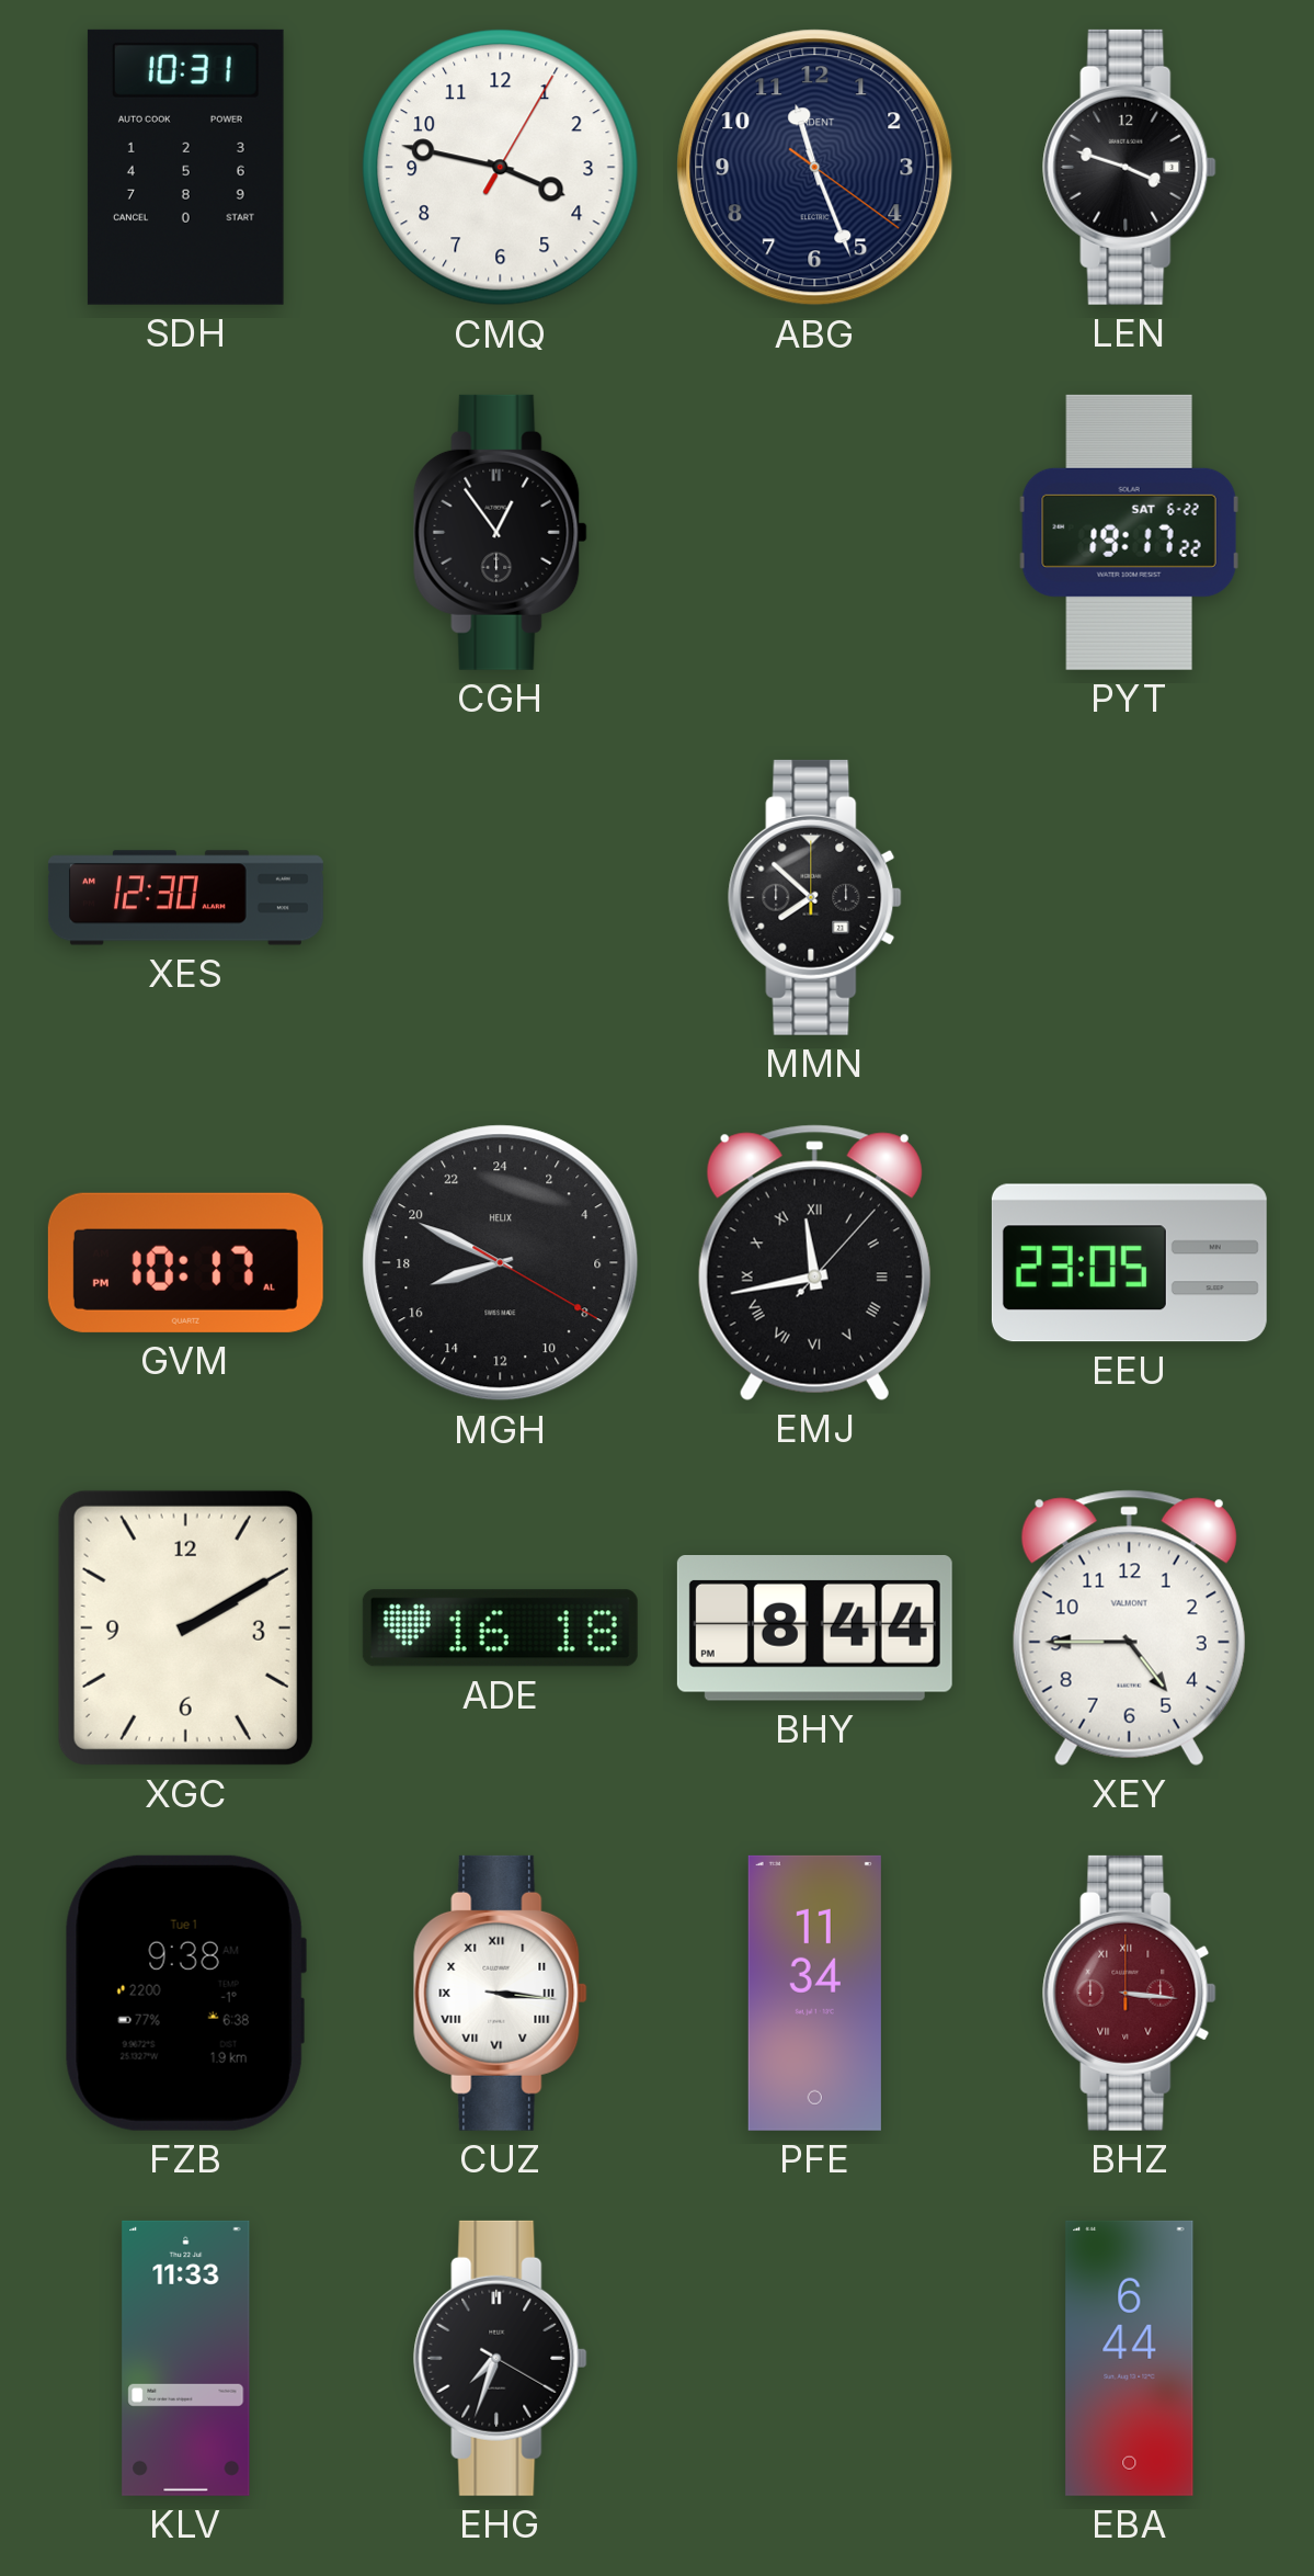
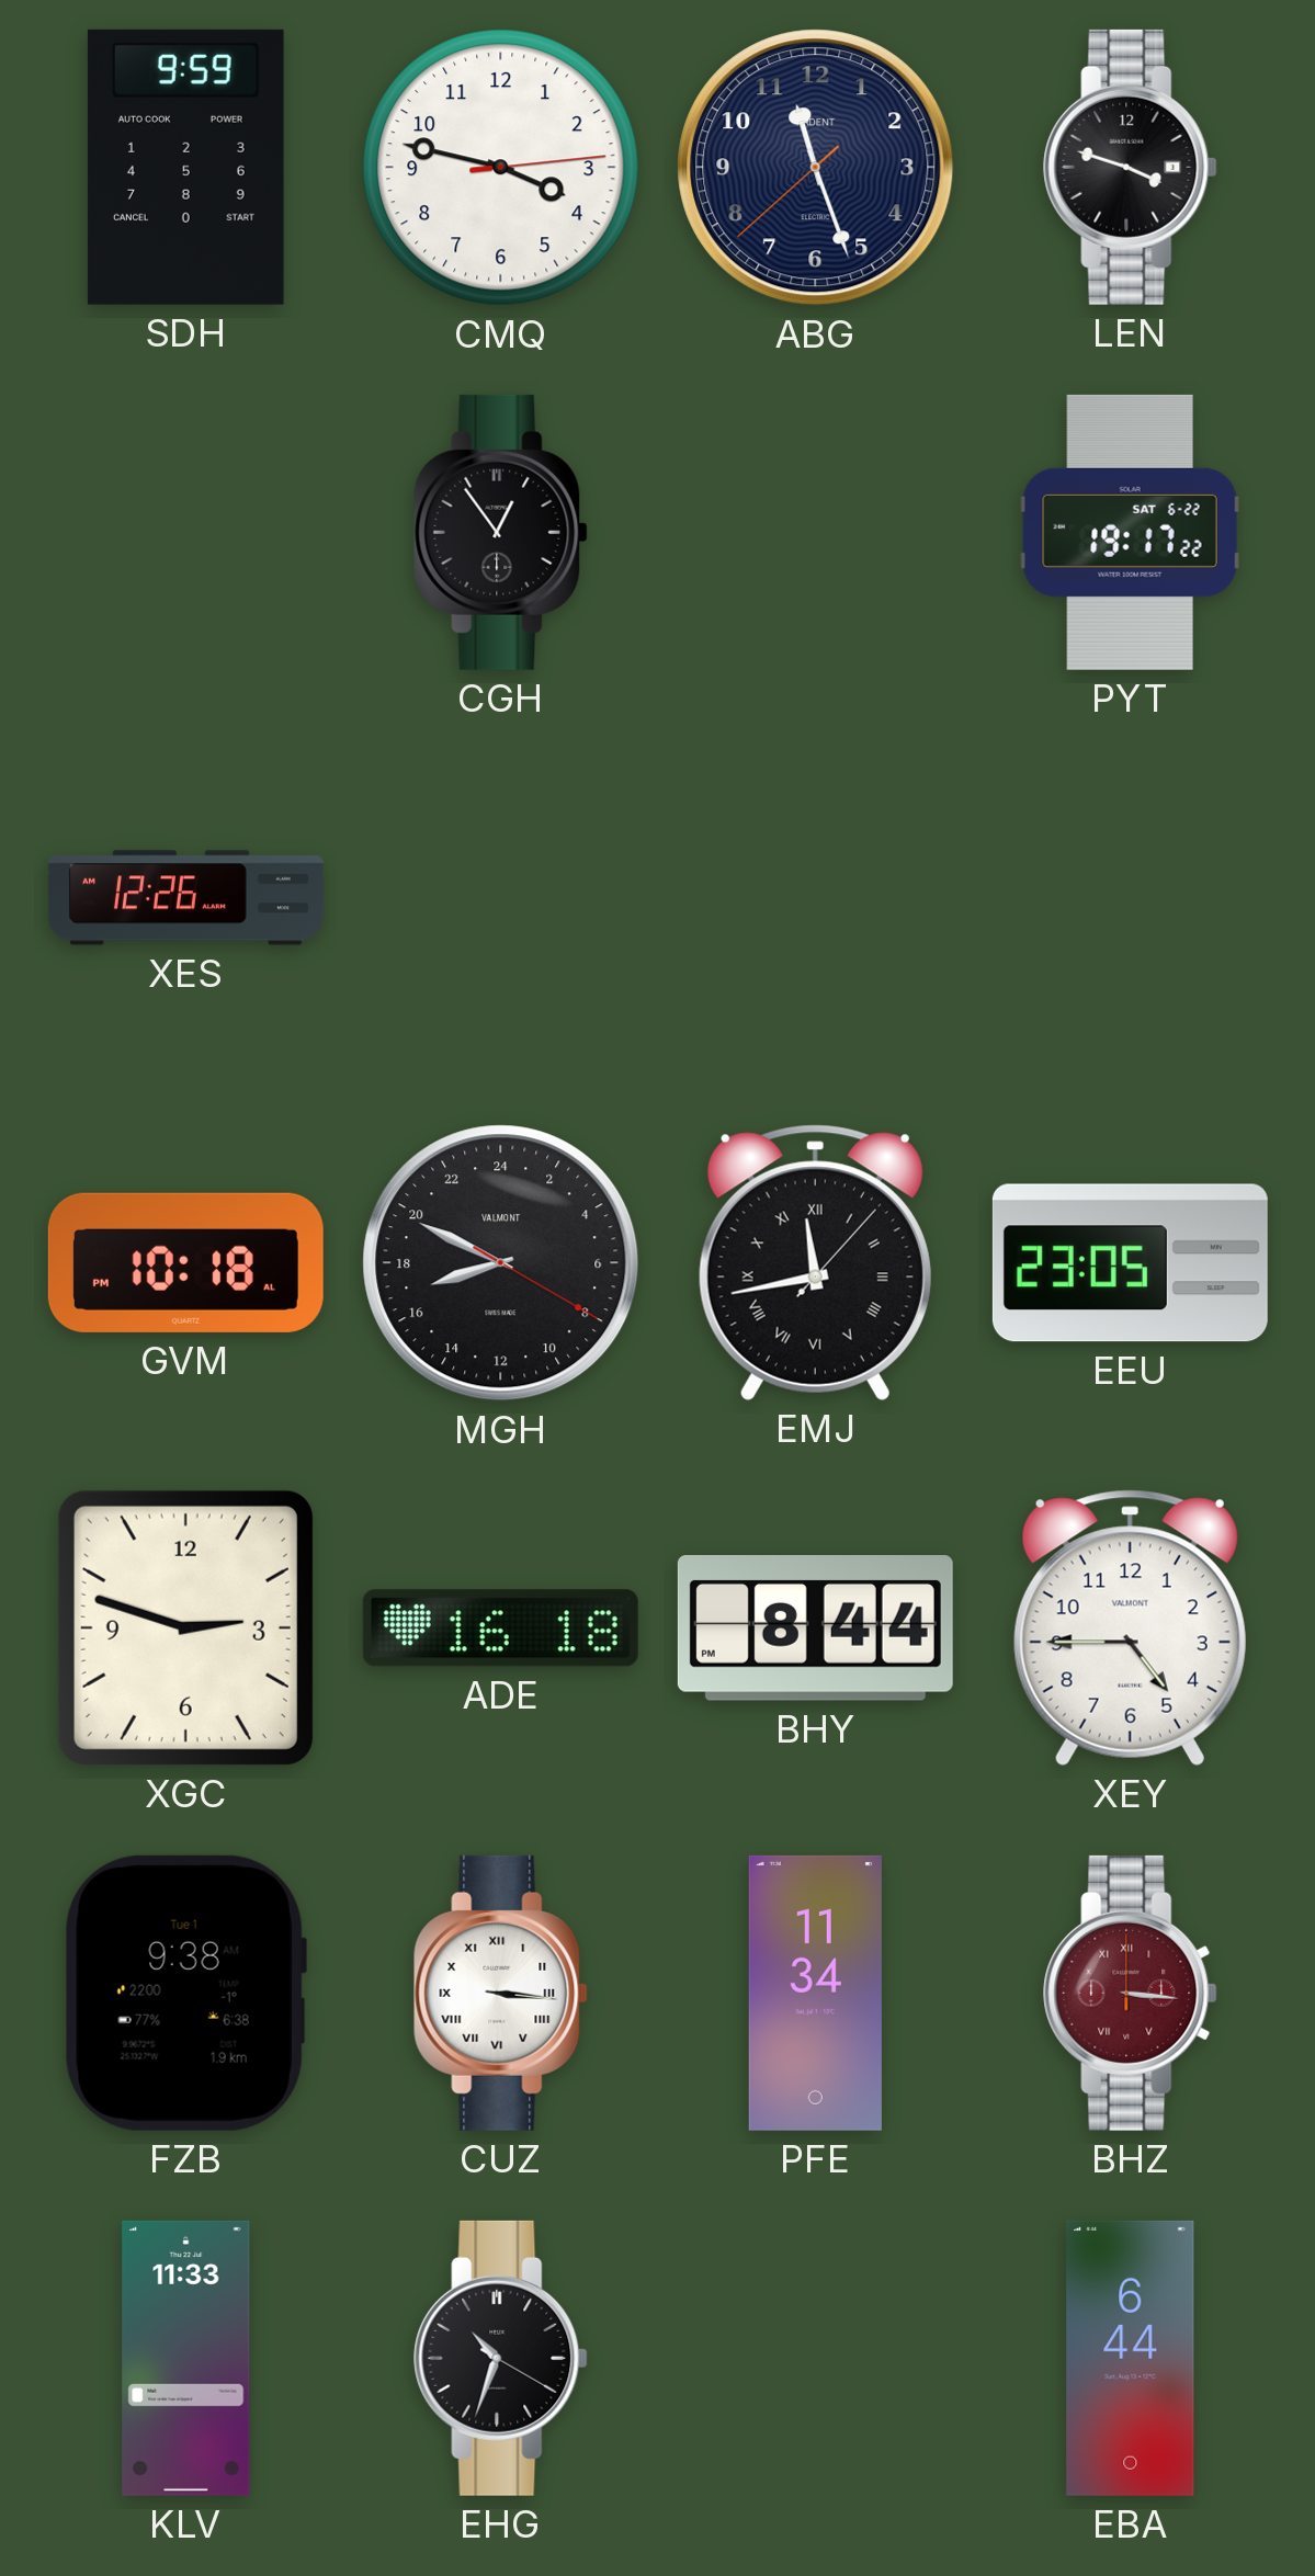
SDH: 10:31 -> 9:59
CMQ: 3:47:05 -> 3:47:14
ABG: 11:26:21 -> 11:26:38
XES: 12:30 -> 12:26
MMN: 7:52 -> none
GVM: 10:17 -> 10:18
MGH brand: HELIX -> VALMONT
XGC: 2:10 -> 2:48
EHG: 7:33 -> 10:33
